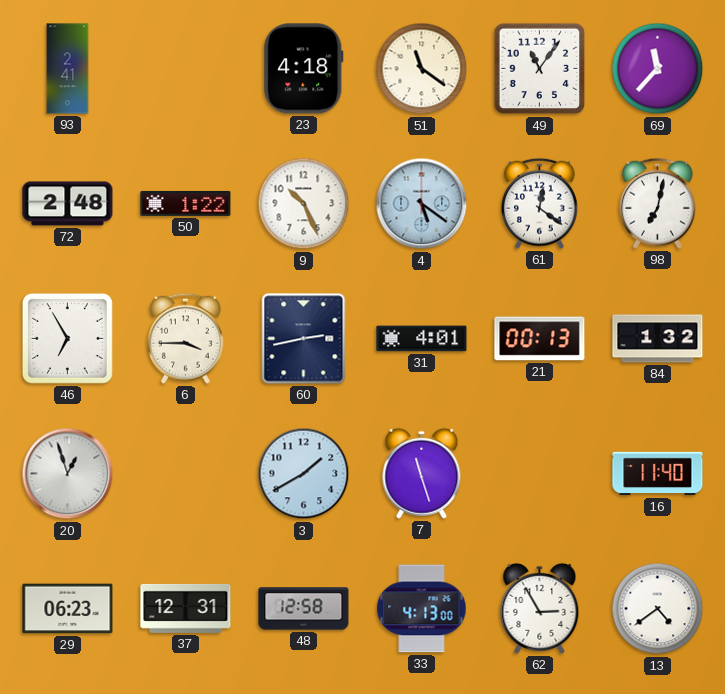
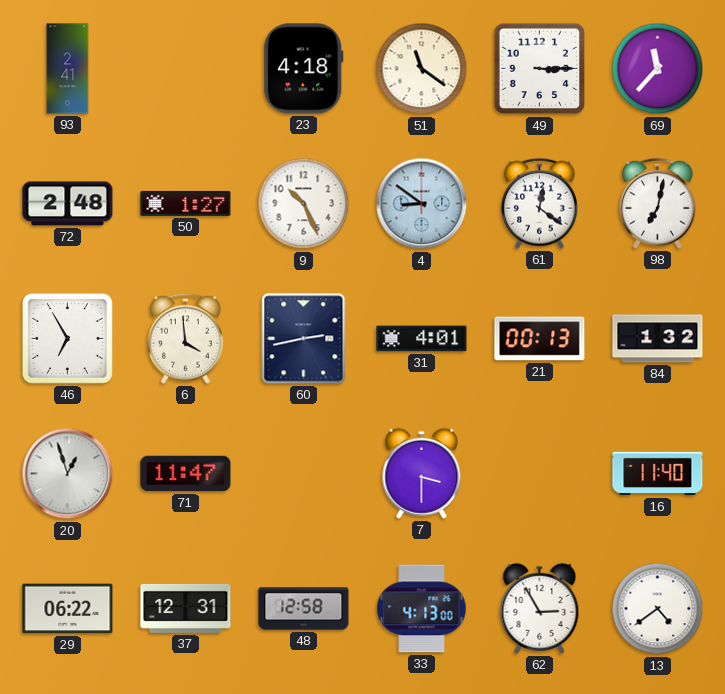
49: 11:06 -> 3:15
50: 1:22 -> 1:27
4: 5:21 -> 8:51
6: 3:45 -> 3:59
71: none -> 11:47
3: 1:40 -> none
7: 11:27 -> 3:30
29: 06:23 -> 06:22
